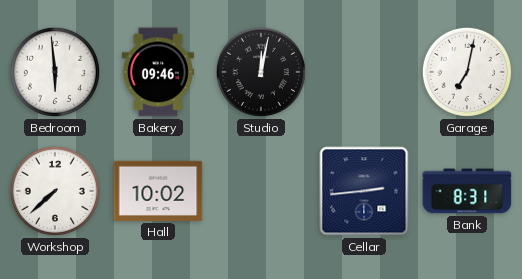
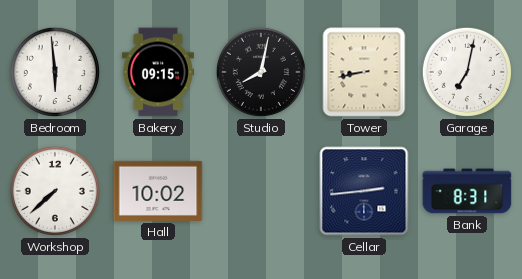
Bakery: 09:46 -> 09:15
Studio: 12:02 -> 8:02
Tower: none -> 8:43
